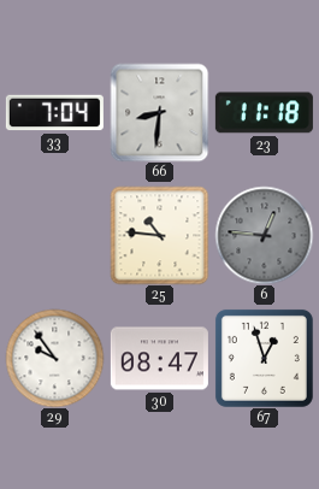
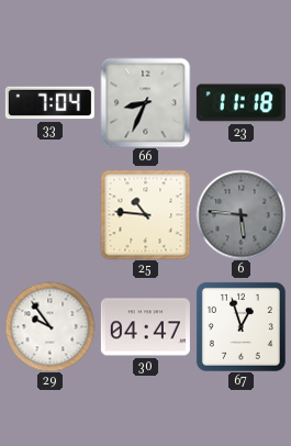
66: 8:31 -> 8:34
6: 12:46 -> 5:46
30: 08:47 -> 04:47
